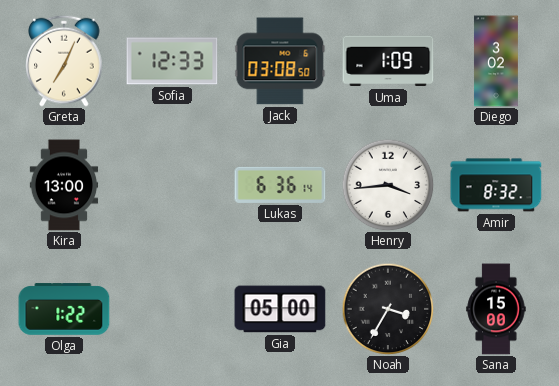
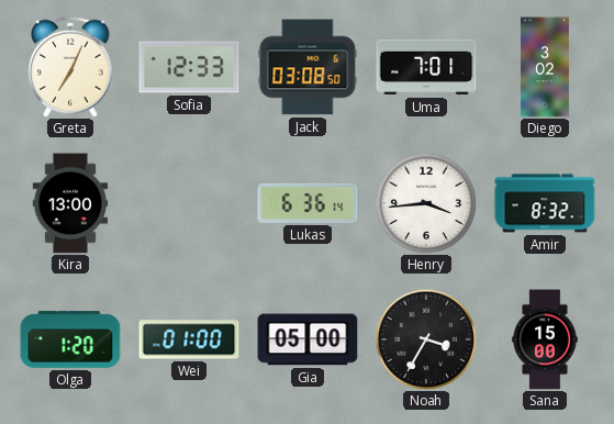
Uma: 1:09 -> 7:01
Olga: 1:22 -> 1:20
Wei: none -> 01:00
